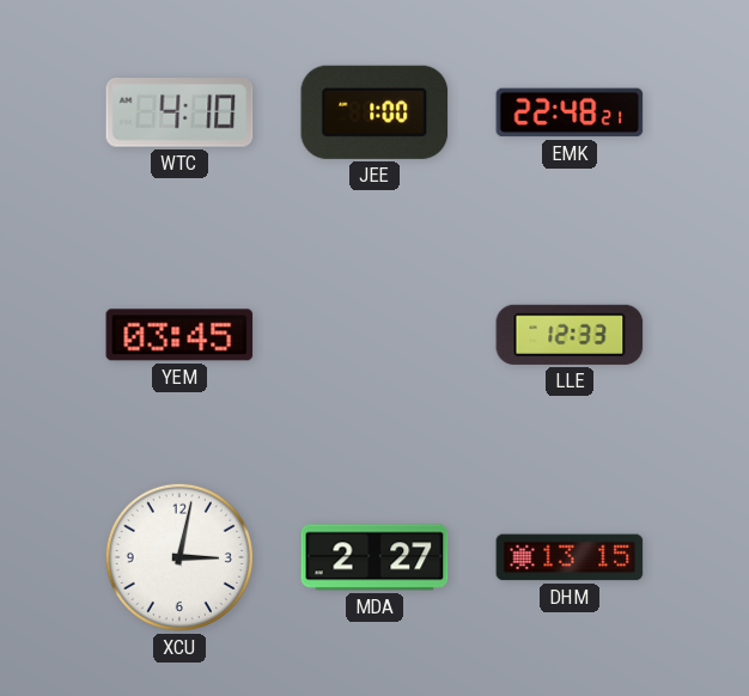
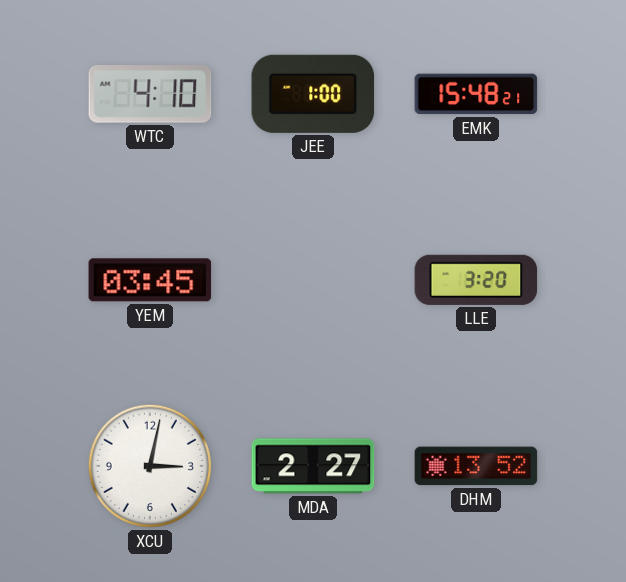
EMK: 22:48 -> 15:48
LLE: 12:33 -> 3:20
DHM: 13:15 -> 13:52
